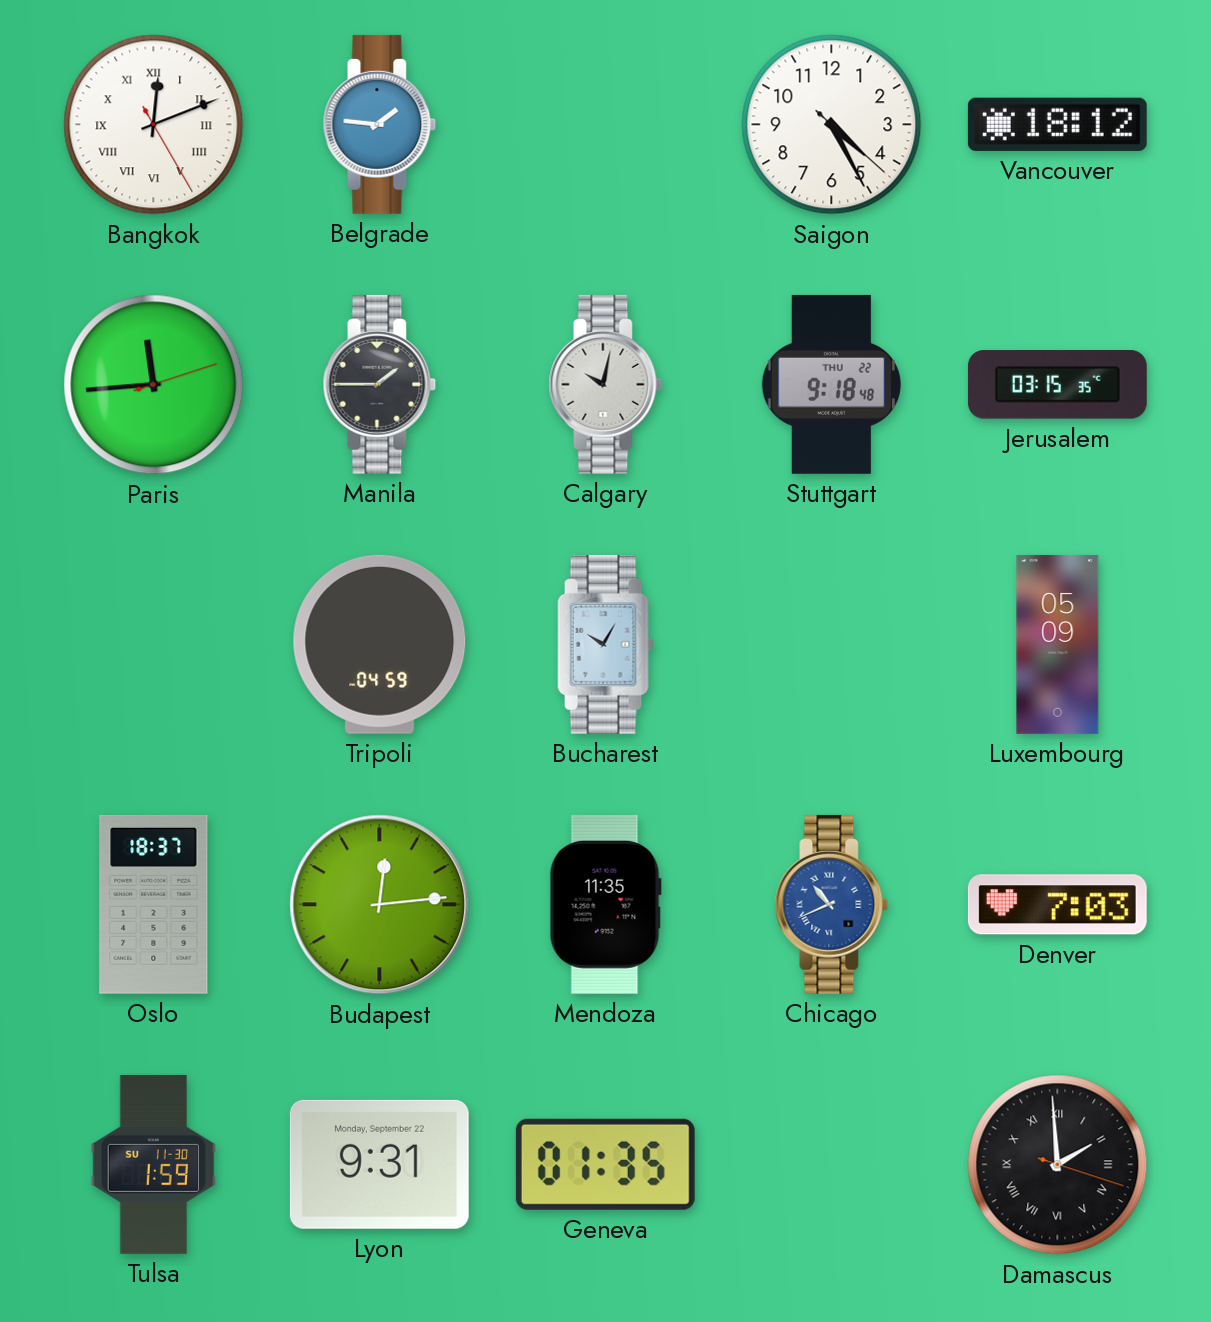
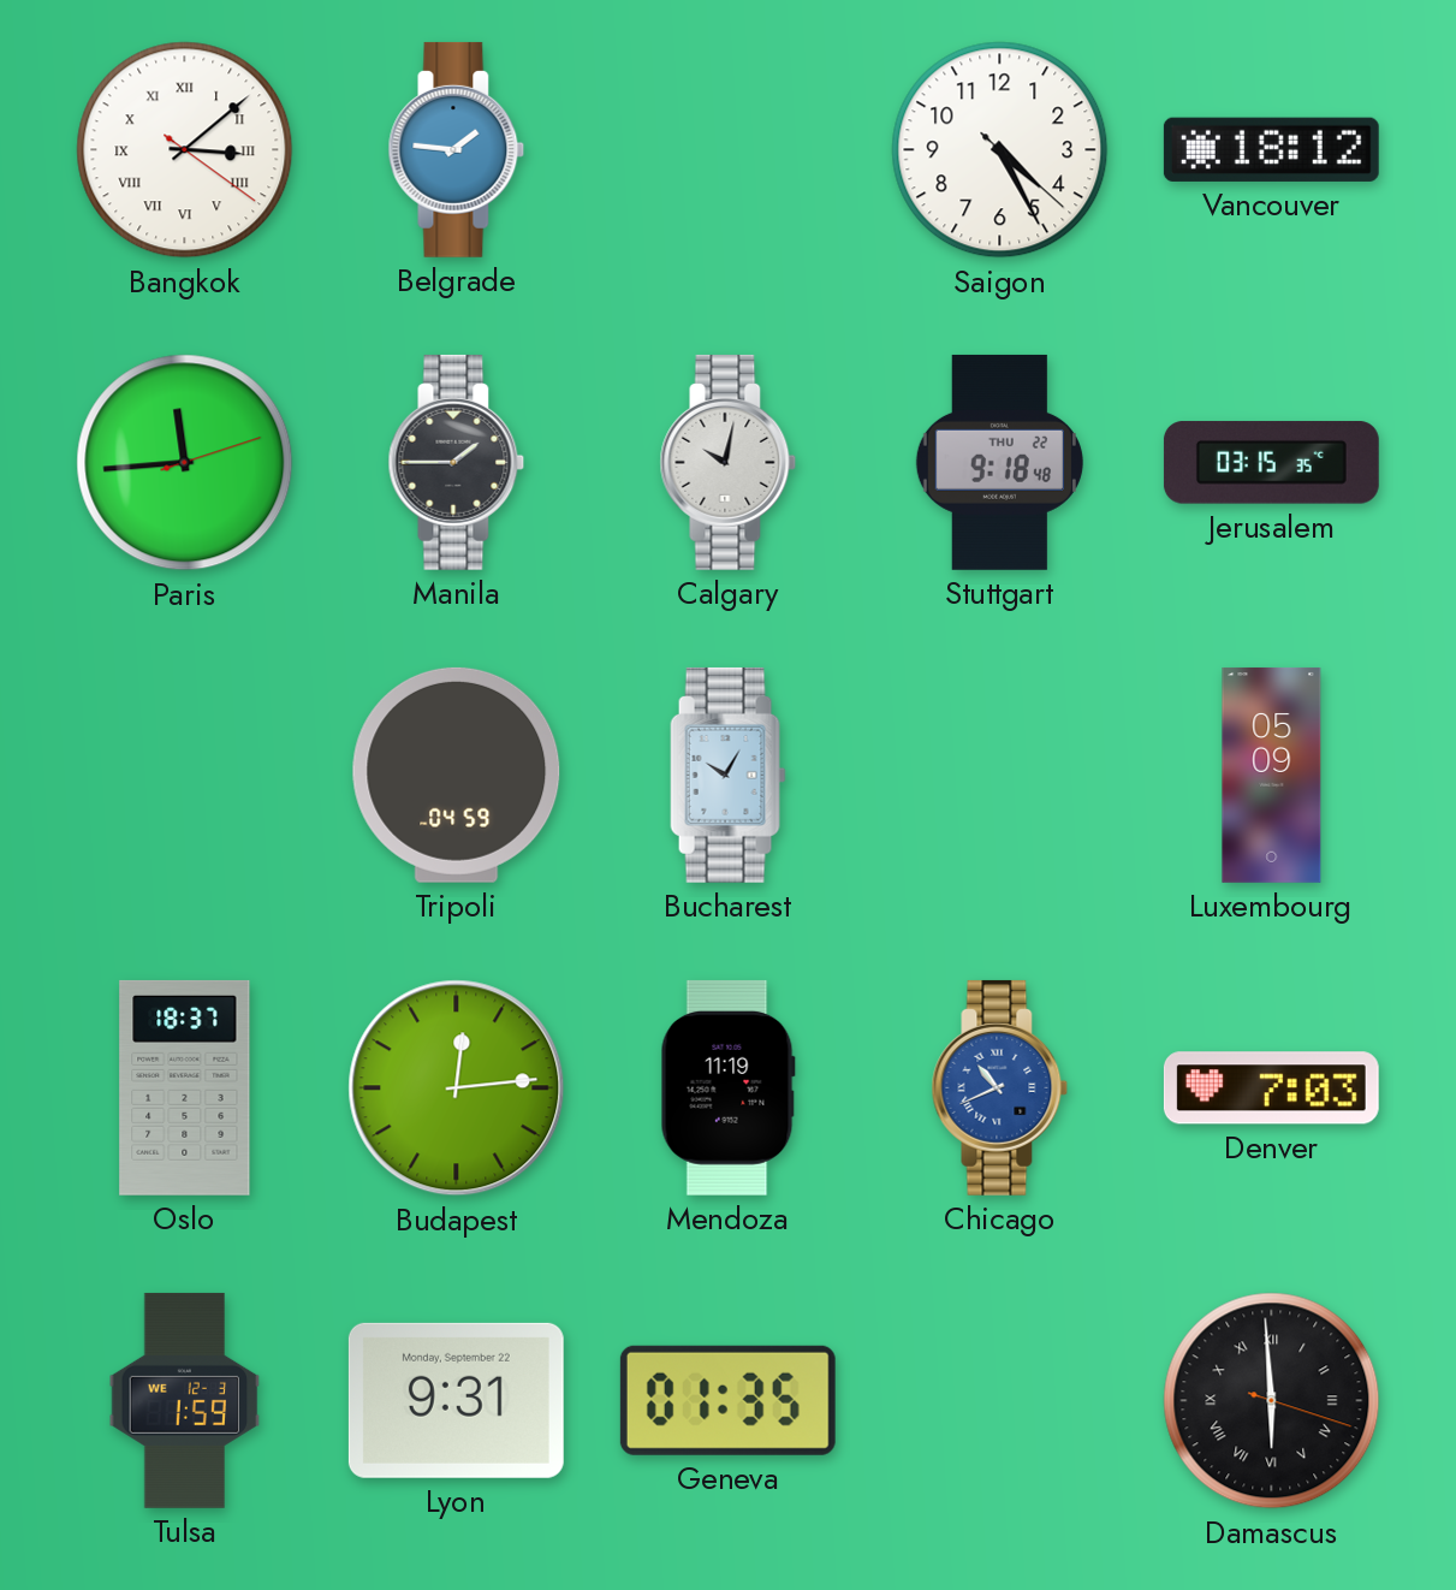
Bangkok: 12:11 -> 3:08
Mendoza: 11:35 -> 11:19
Tulsa date: SU 11-30 -> WE 12-3
Damascus: 1:59 -> 5:59
